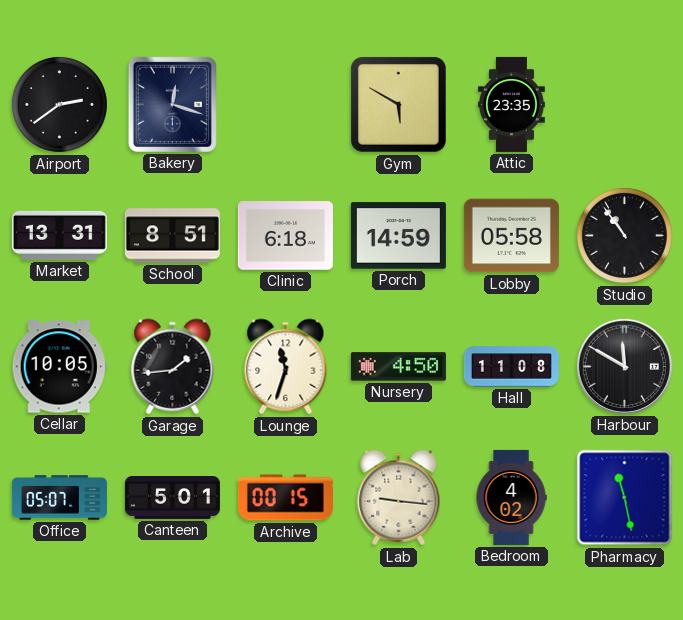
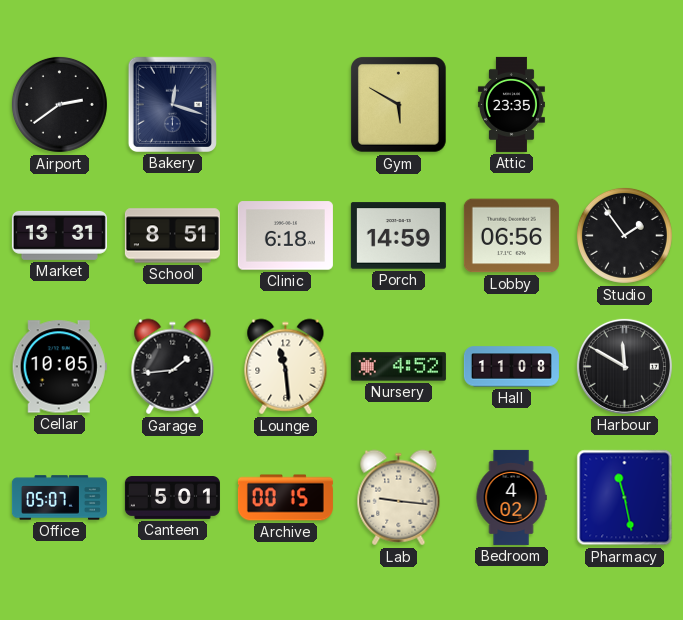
Lobby: 05:58 -> 06:56
Studio: 10:54 -> 1:54
Lounge: 11:33 -> 11:29
Nursery: 4:50 -> 4:52
